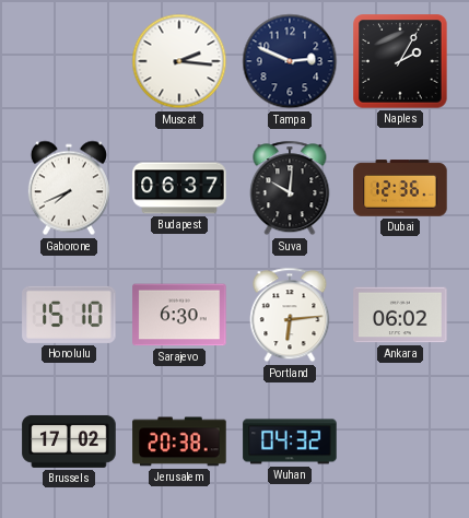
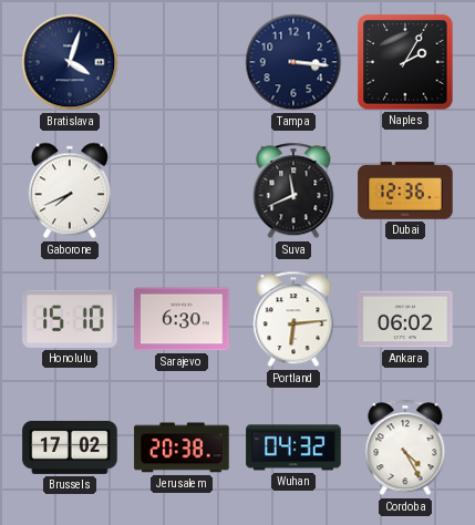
Bratislava: none -> 4:03
Muscat: 2:16 -> none
Tampa: 2:49 -> 3:16
Budapest: 06:37 -> none
Suva: 10:01 -> 11:41
Cordoba: none -> 4:25
